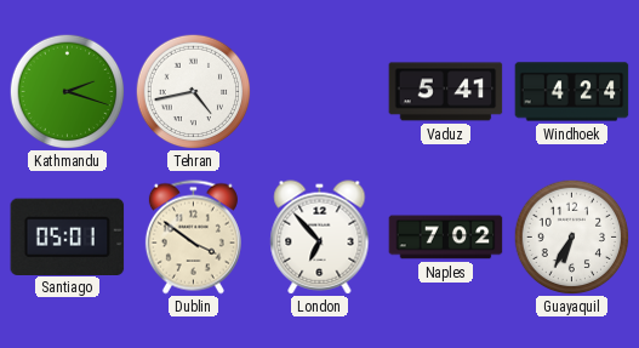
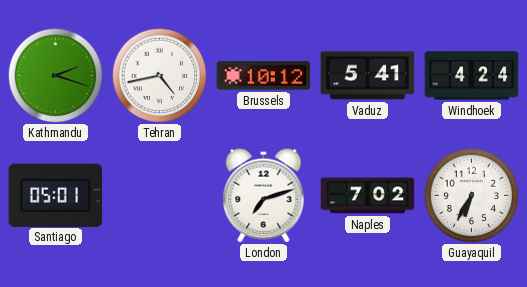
Brussels: none -> 10:12
Dublin: 3:51 -> none
London: 6:53 -> 7:12
